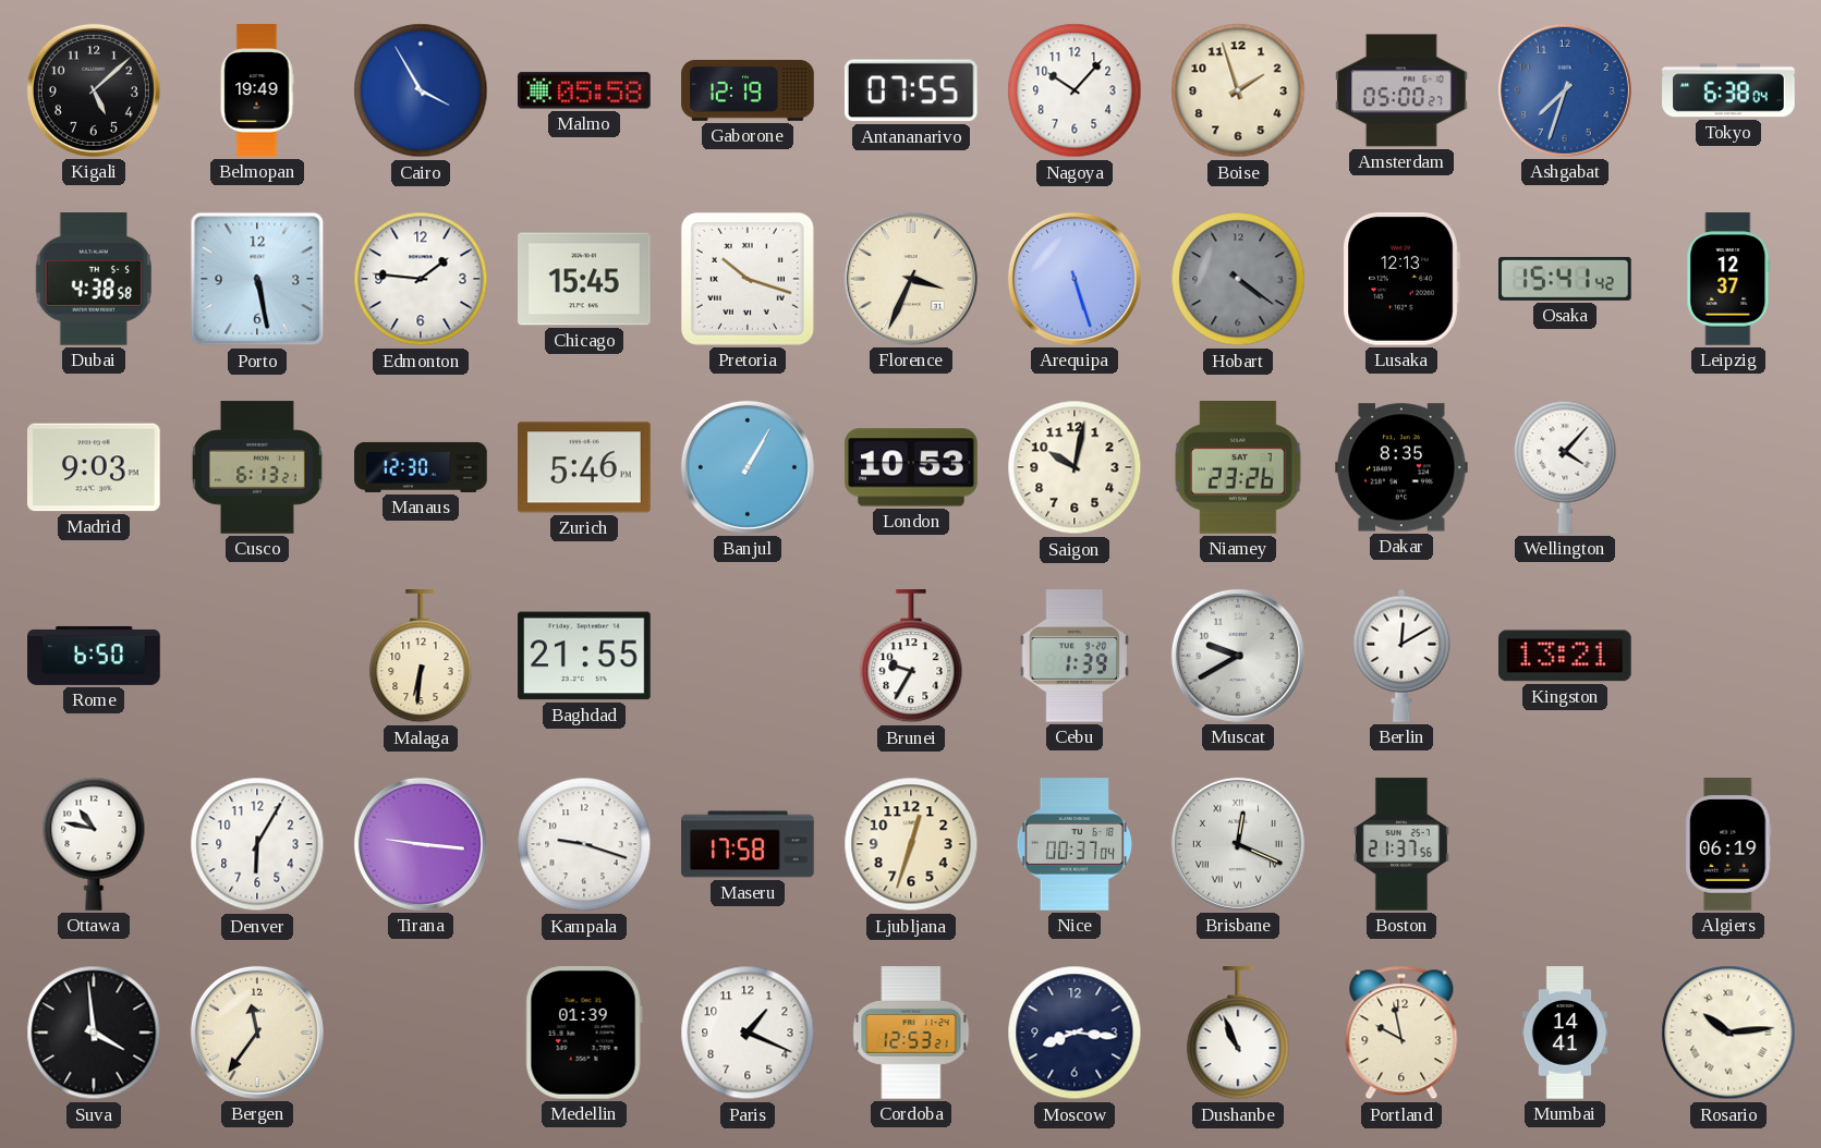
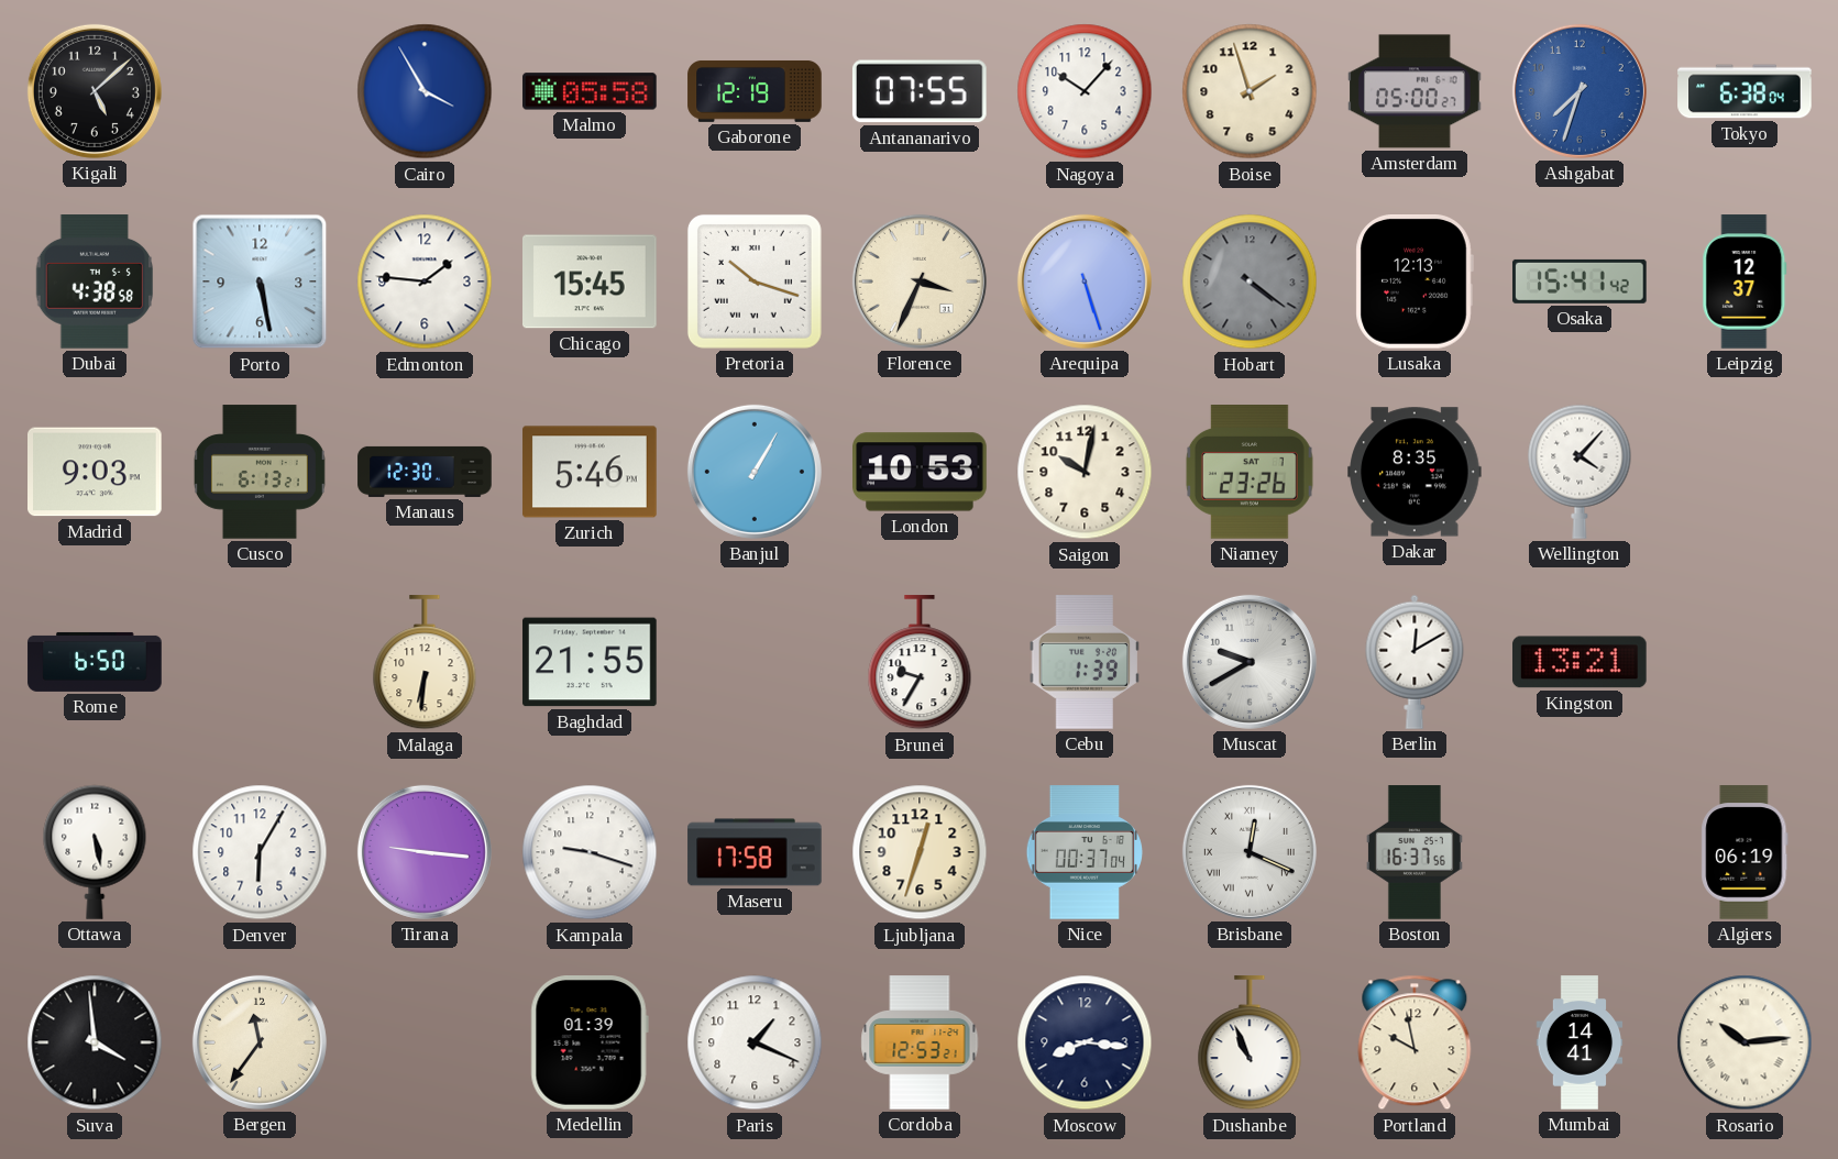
Belmopan: 19:49 -> none
Ottawa: 10:47 -> 5:28
Boston: 21:37 -> 16:37
